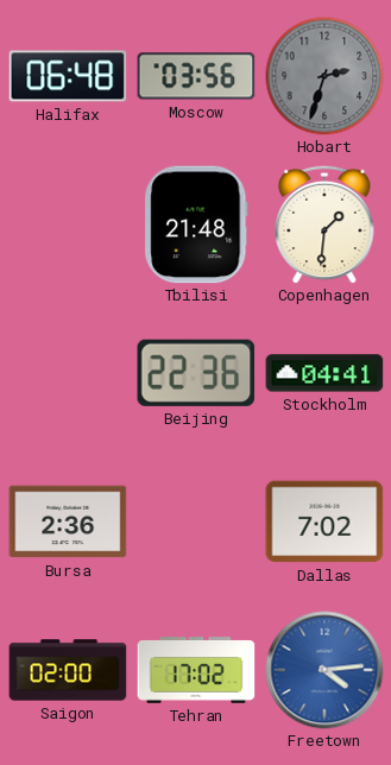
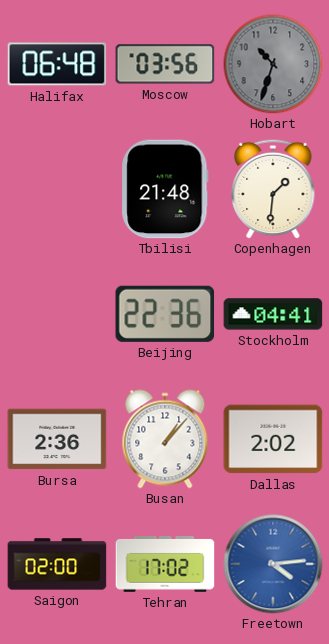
Hobart: 2:33 -> 10:33
Busan: none -> 1:07
Dallas: 7:02 -> 2:02
